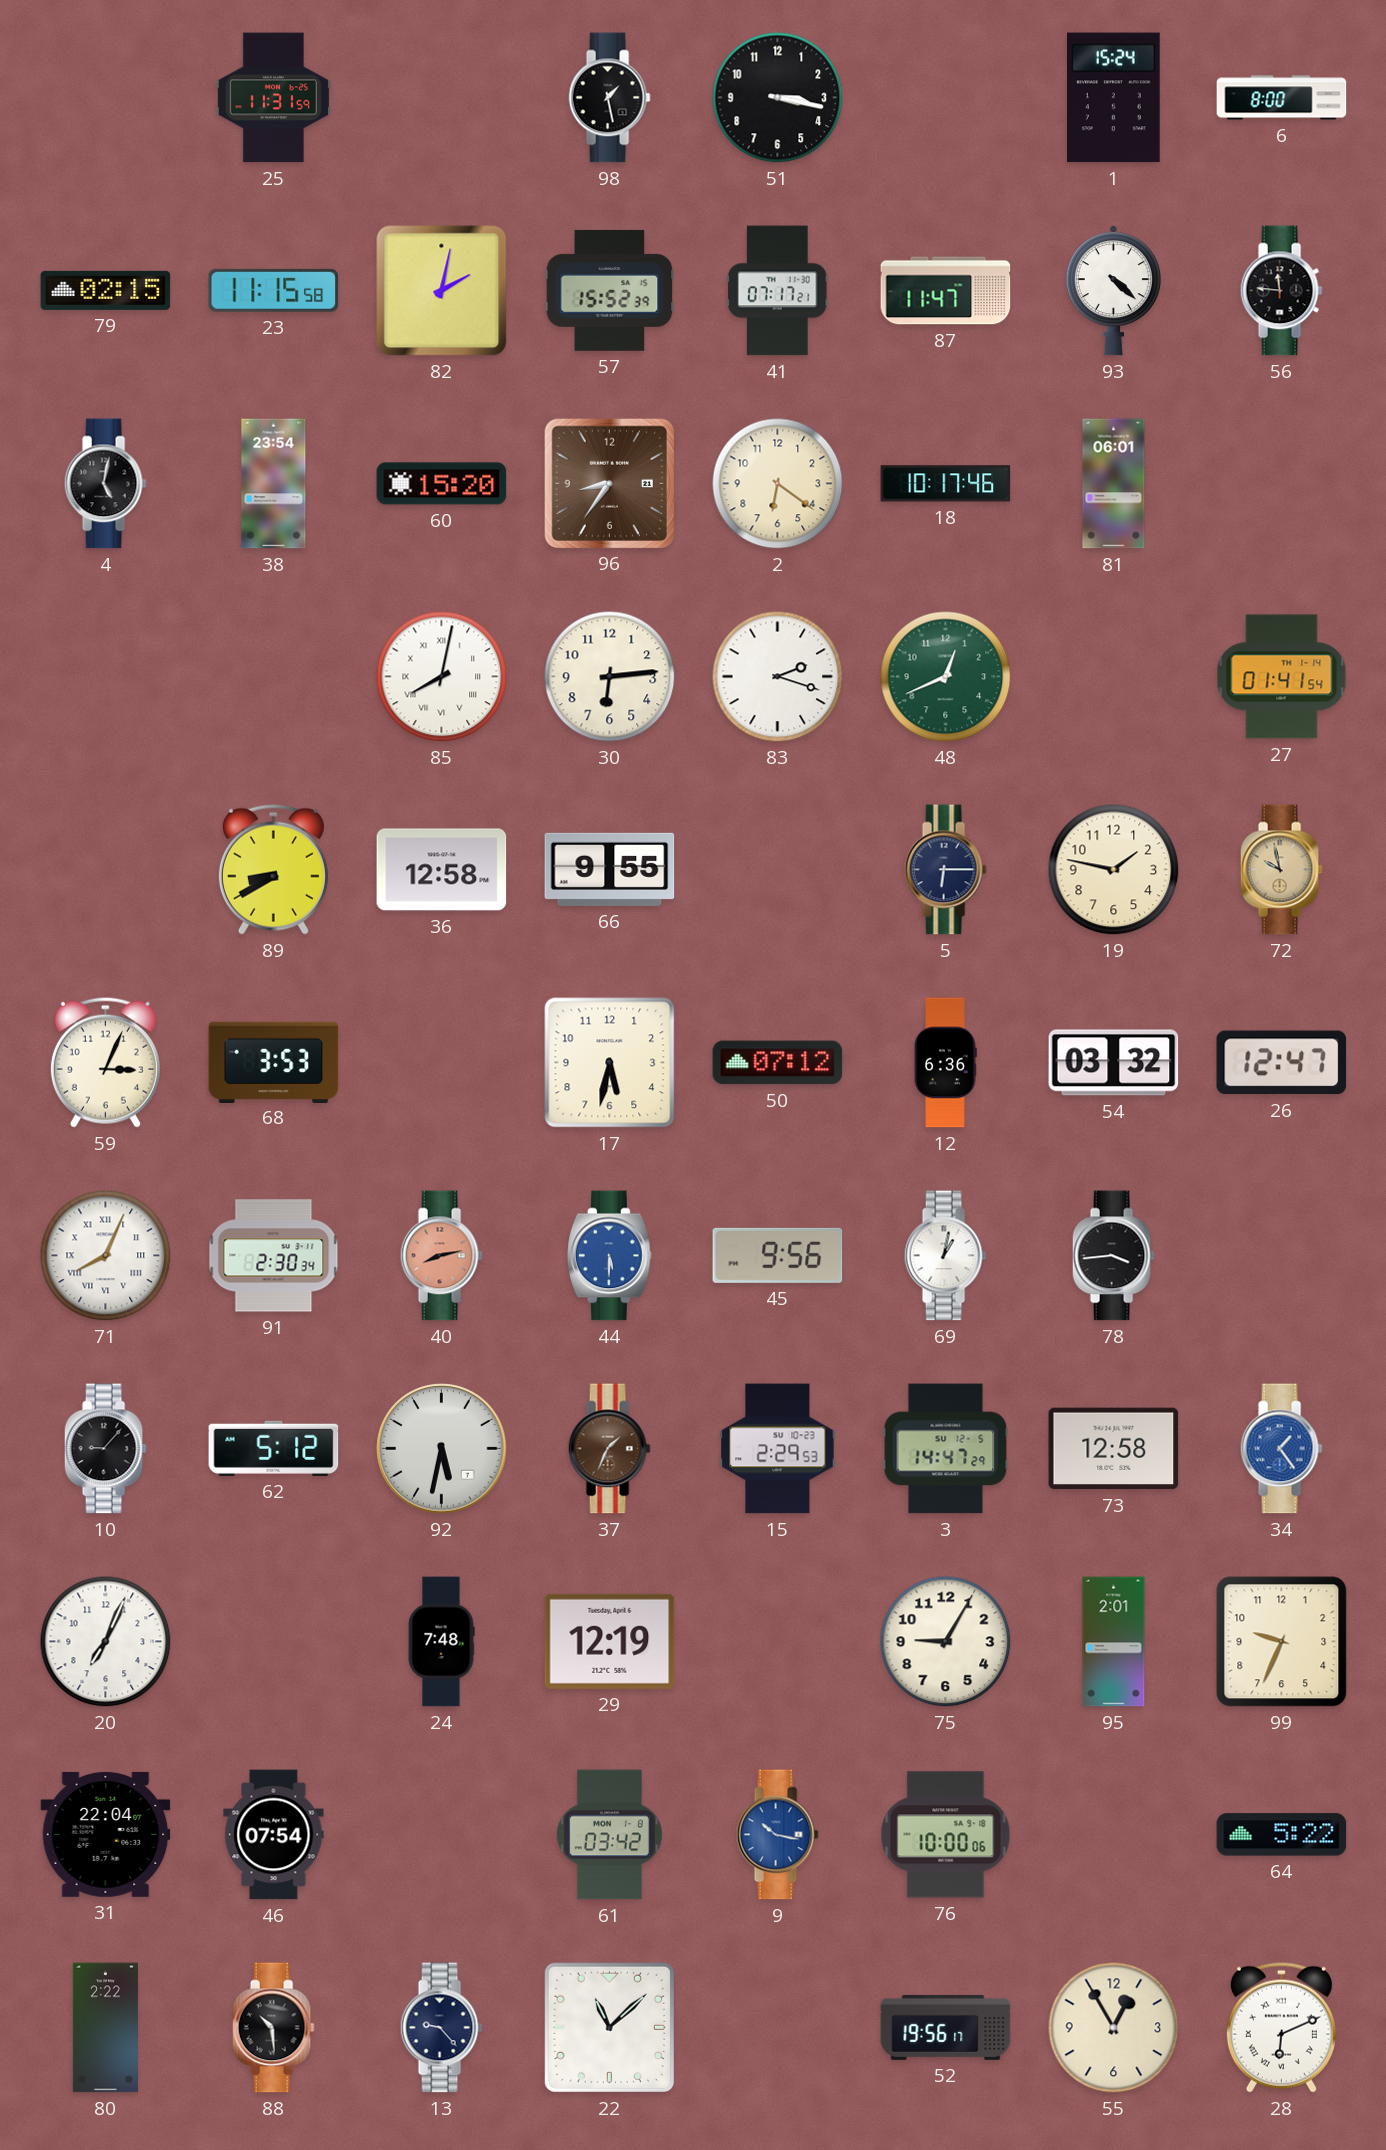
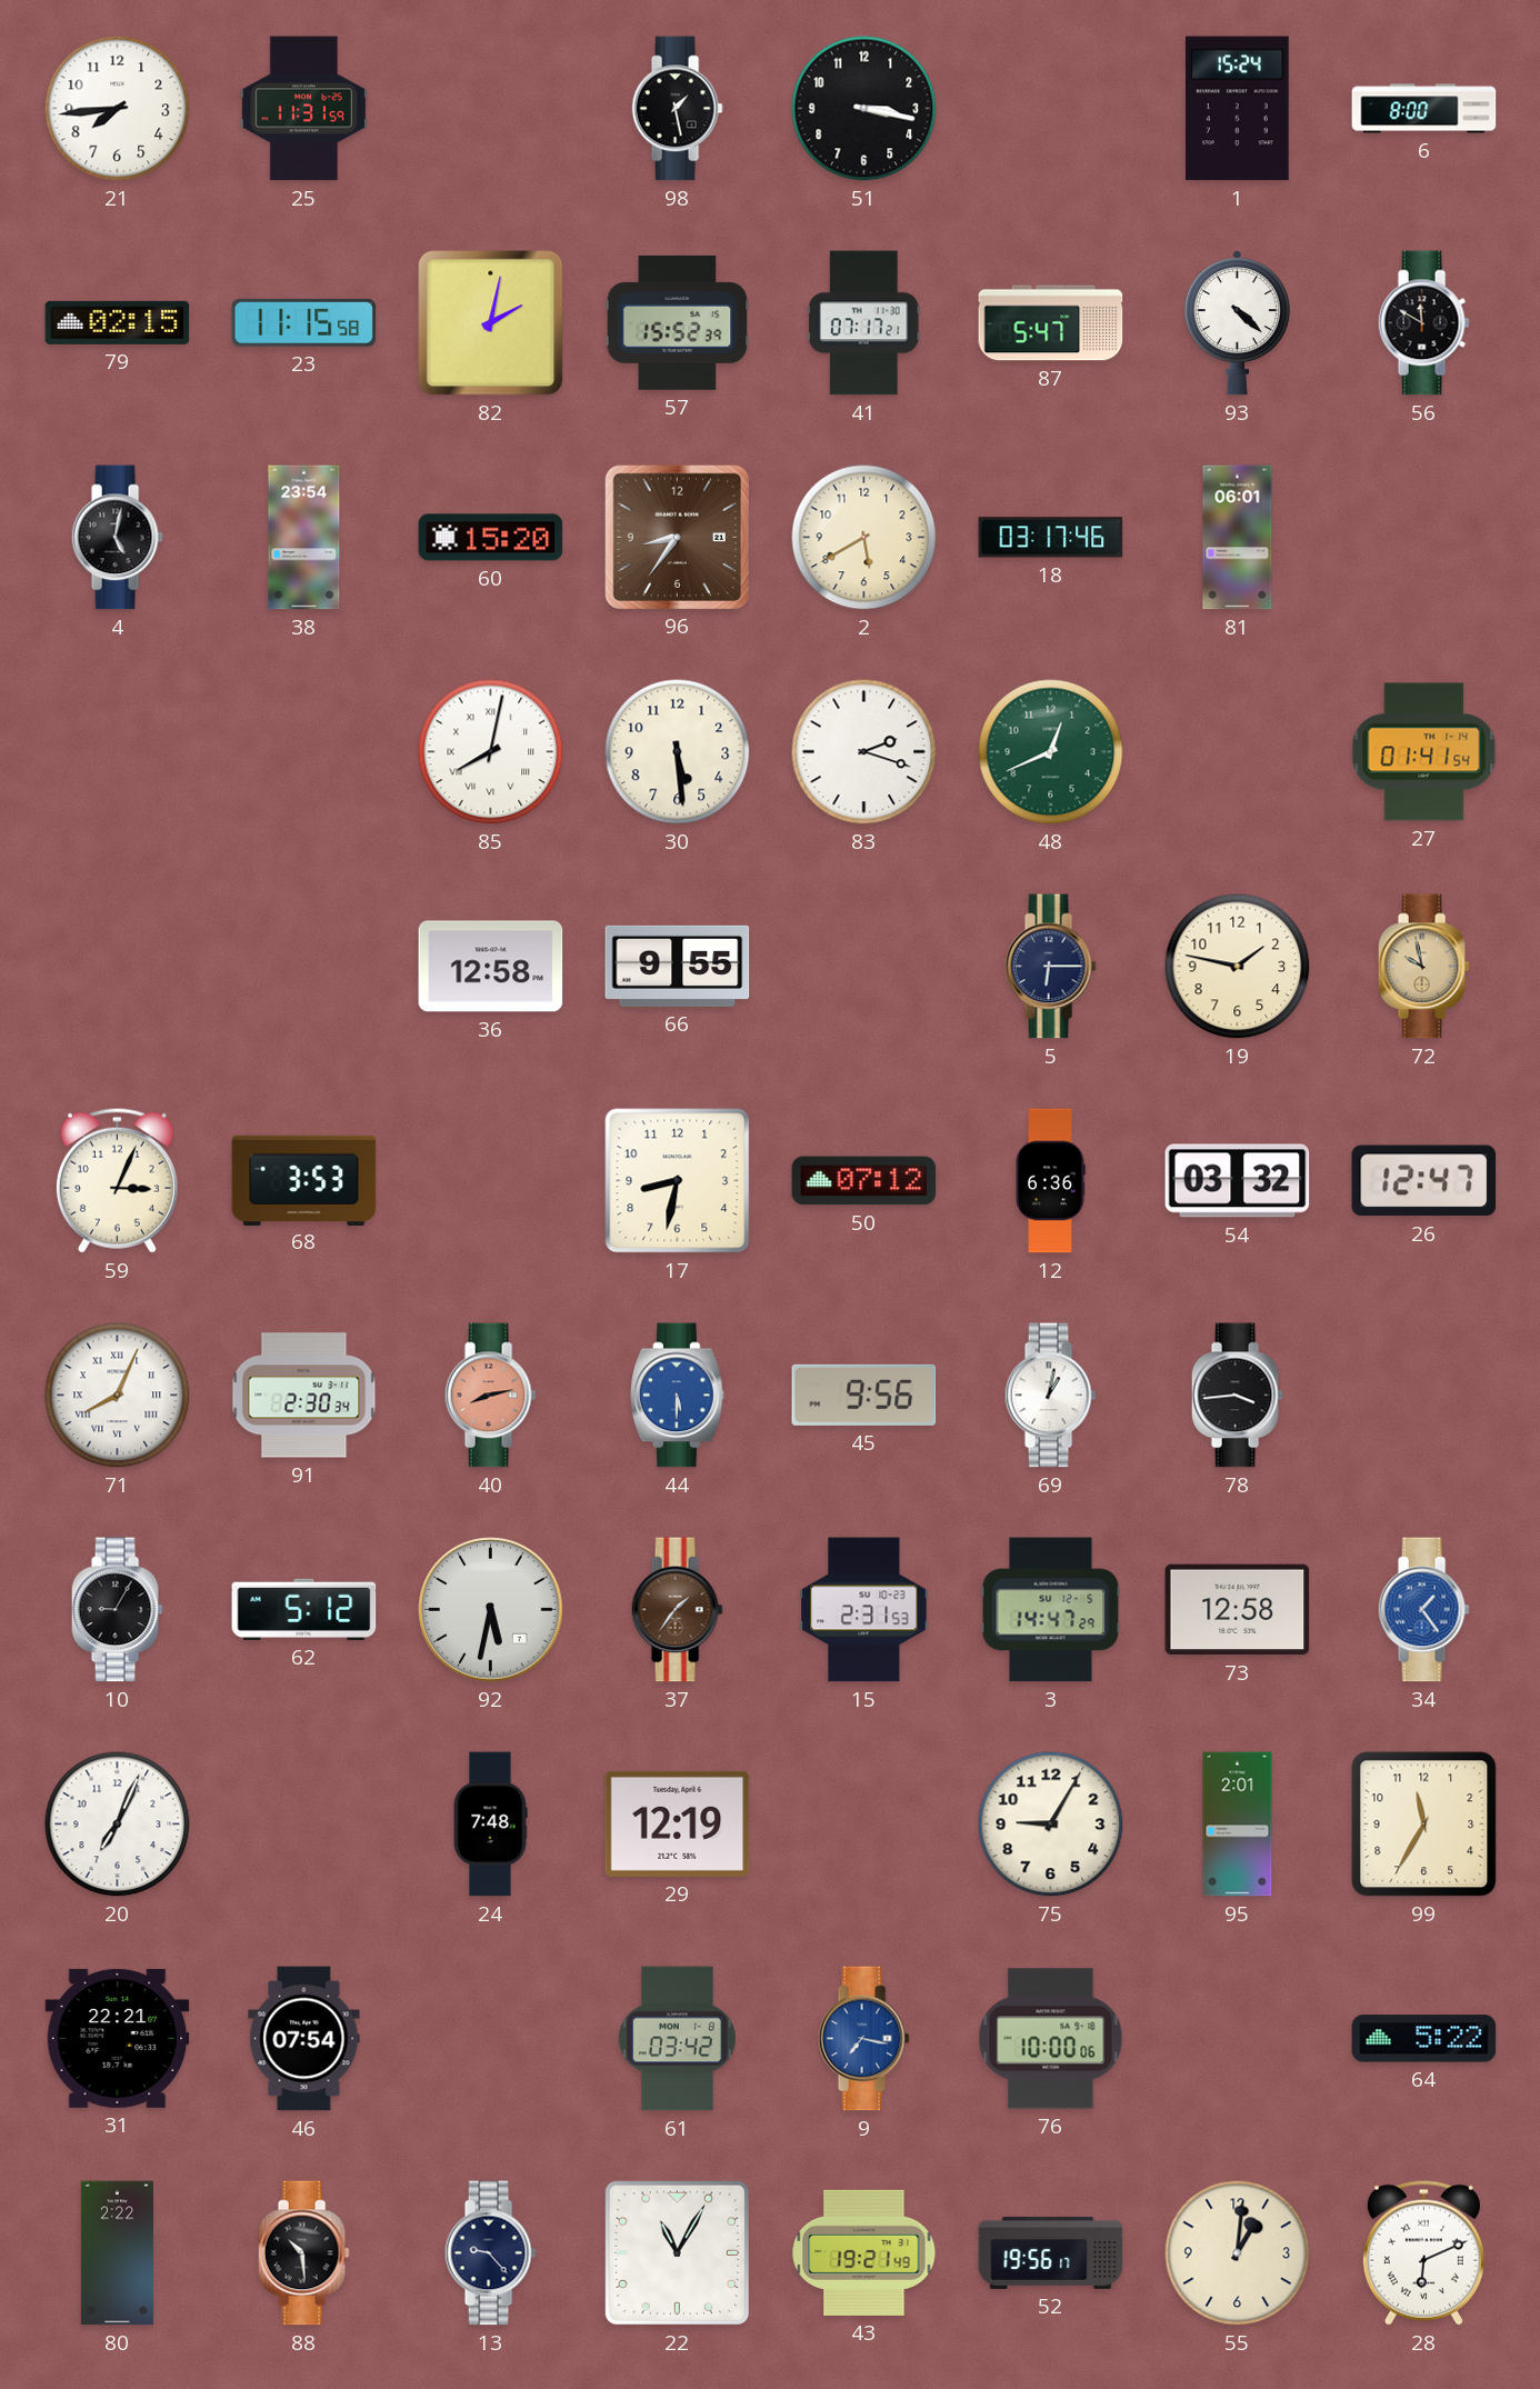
21: none -> 7:44
87: 11:47 -> 5:47
56: 11:46 -> 11:50
2: 6:21 -> 5:40
18: 10:17 -> 03:17
30: 6:14 -> 5:29
89: 8:40 -> none
17: 5:32 -> 8:32
10: 9:07 -> 9:05
37: 1:34 -> 1:36
15: 2:29 -> 2:31
99: 9:34 -> 11:35
31: 22:04 -> 22:21
9: 10:17 -> 7:17
22: 11:08 -> 11:05
43: none -> 19:21
55: 12:55 -> 1:01
